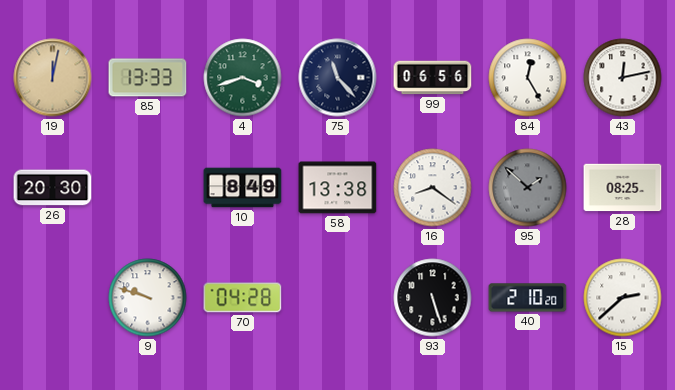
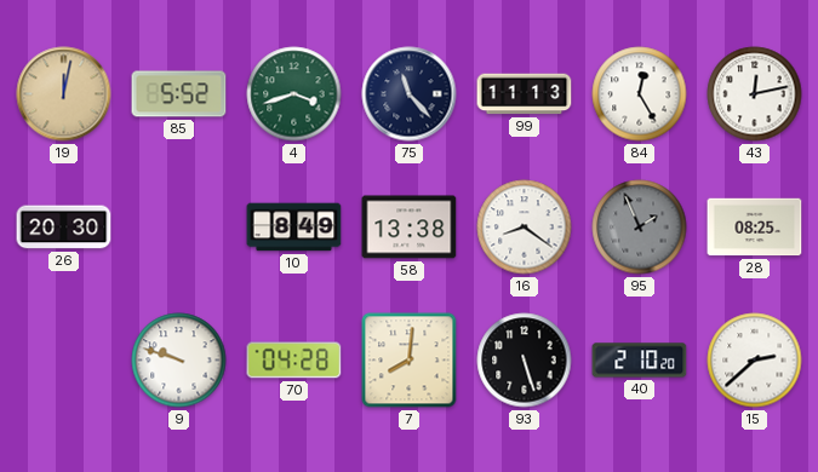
85: 13:33 -> 5:52
99: 06:56 -> 11:13
95: 1:52 -> 1:56
7: none -> 8:01
